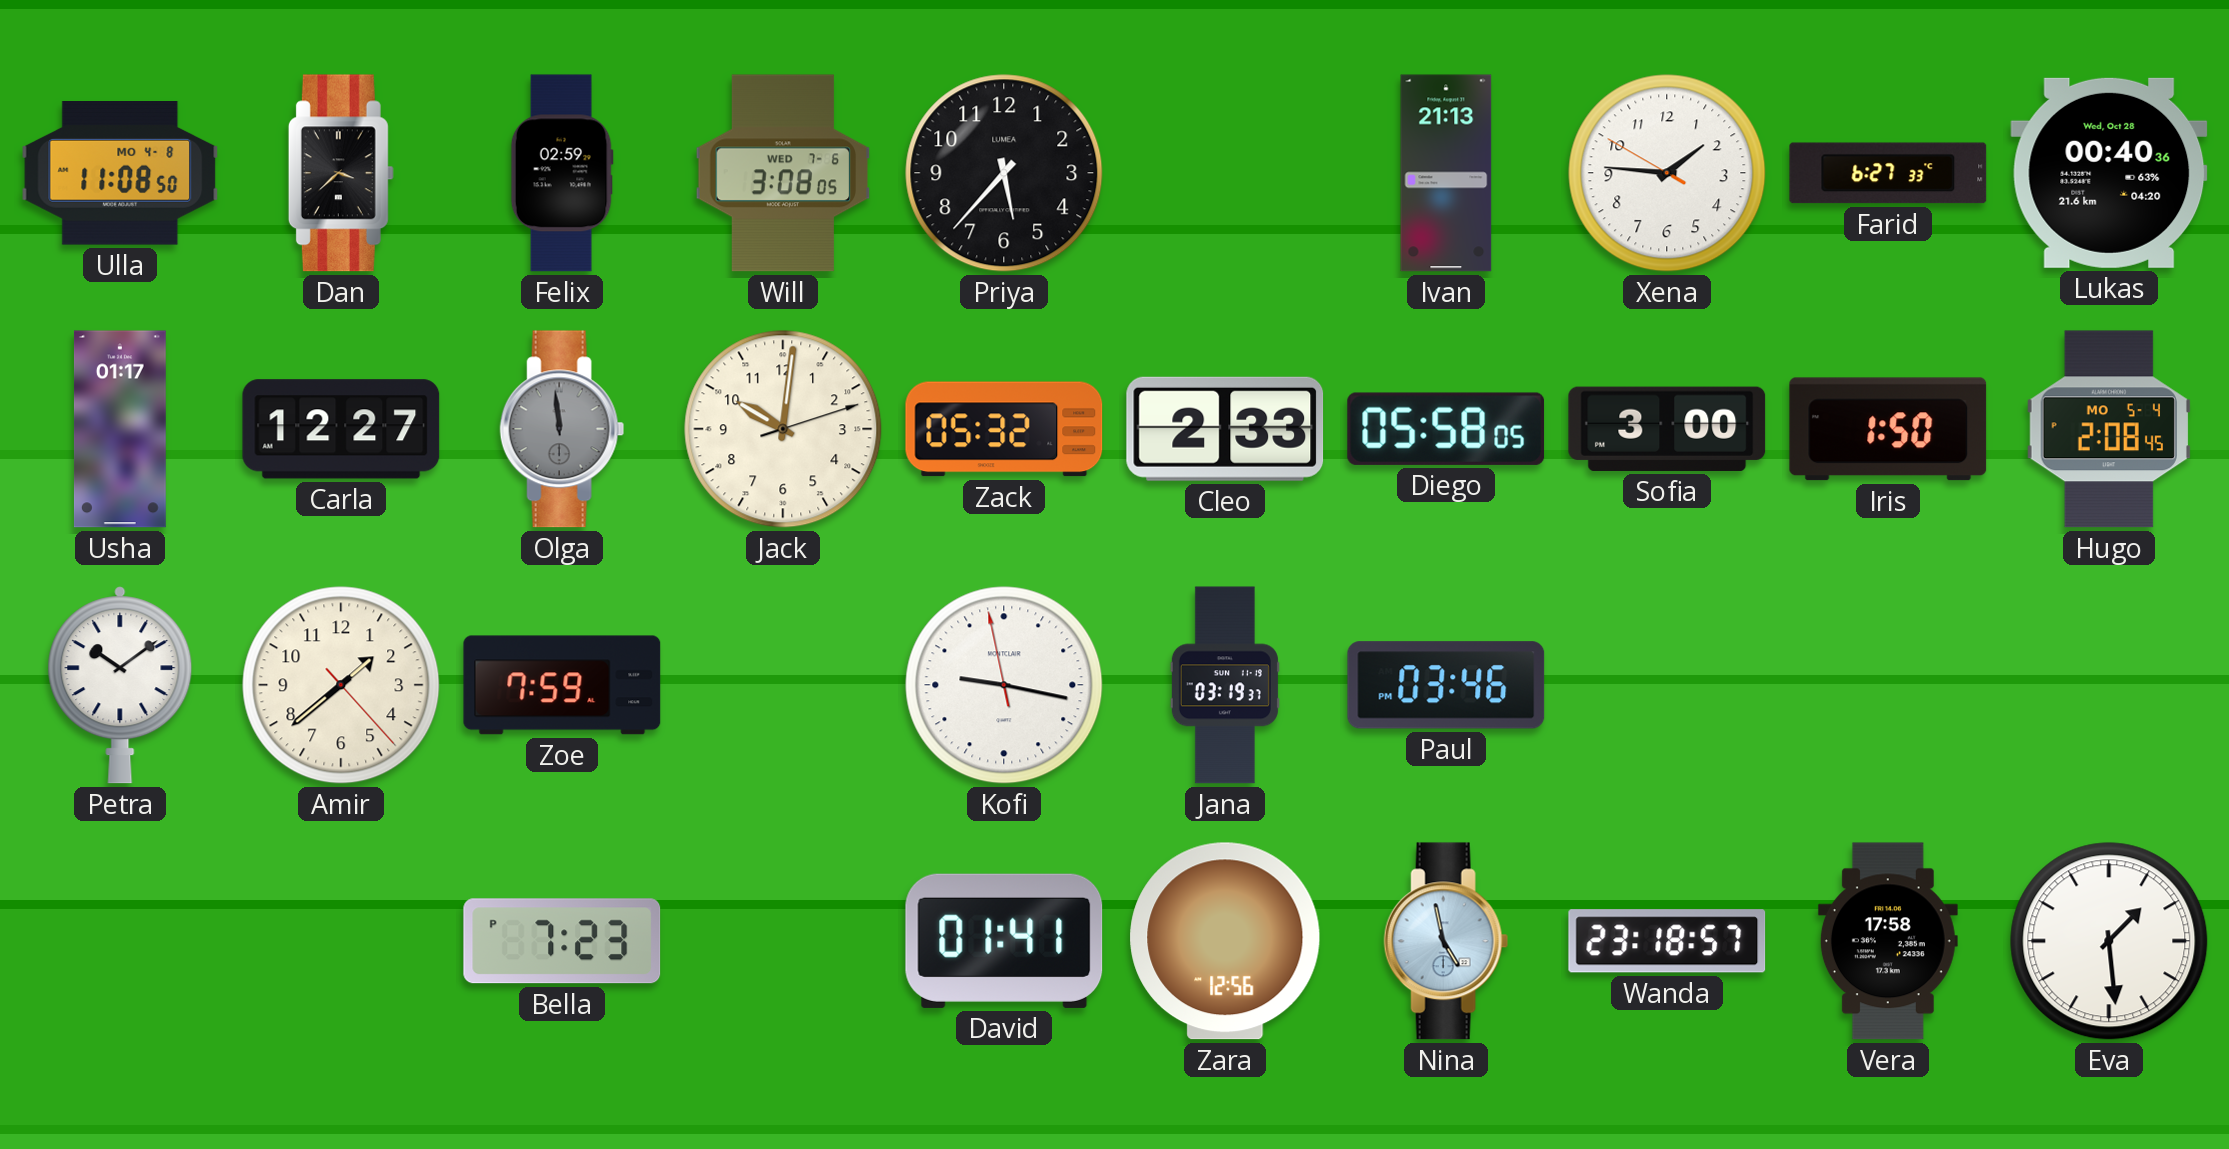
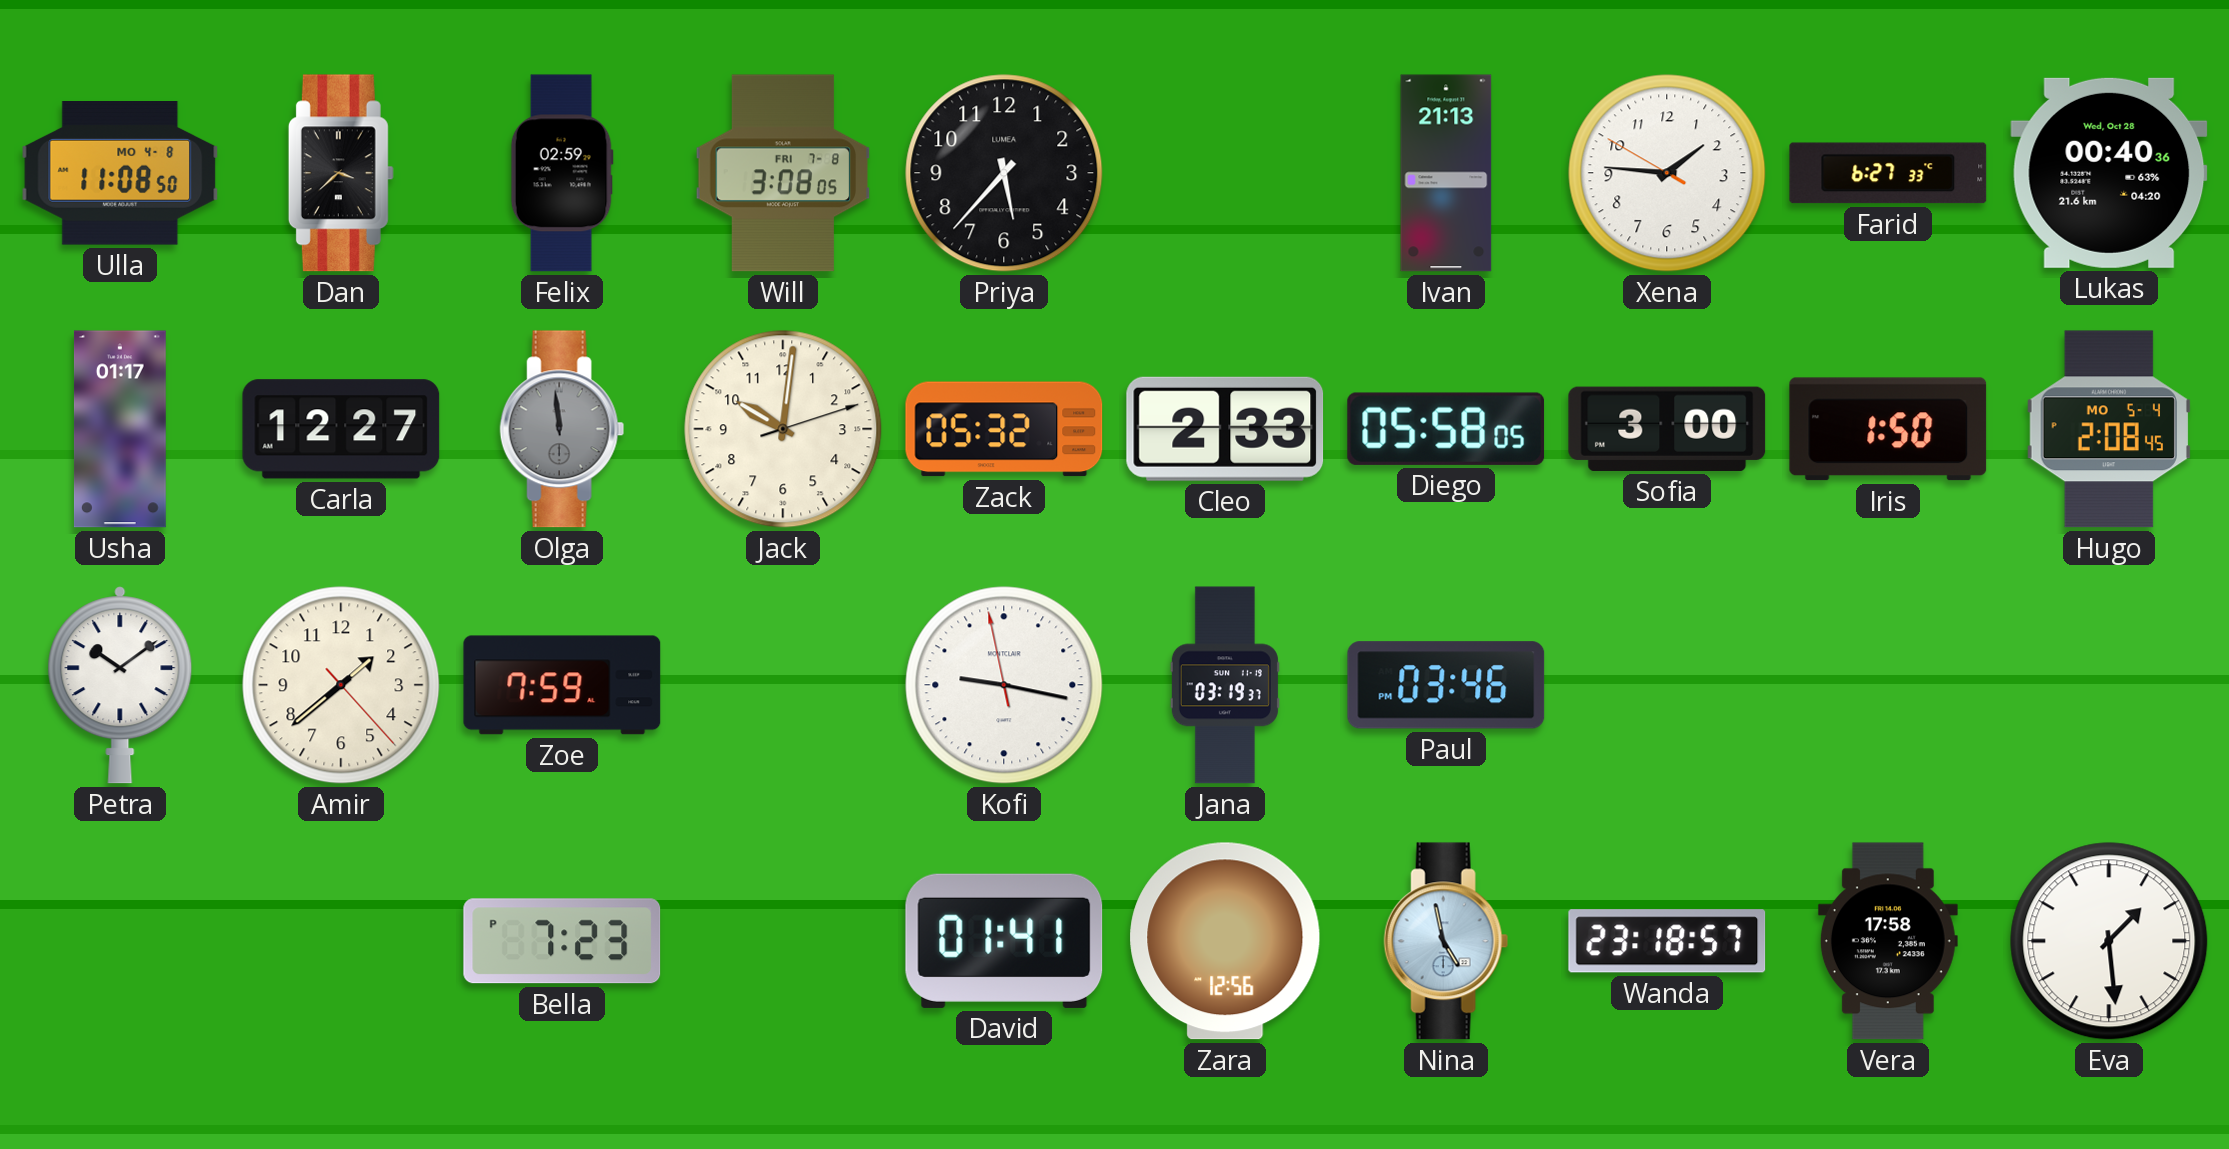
Will date: WED 7-6 -> FRI 7-8
